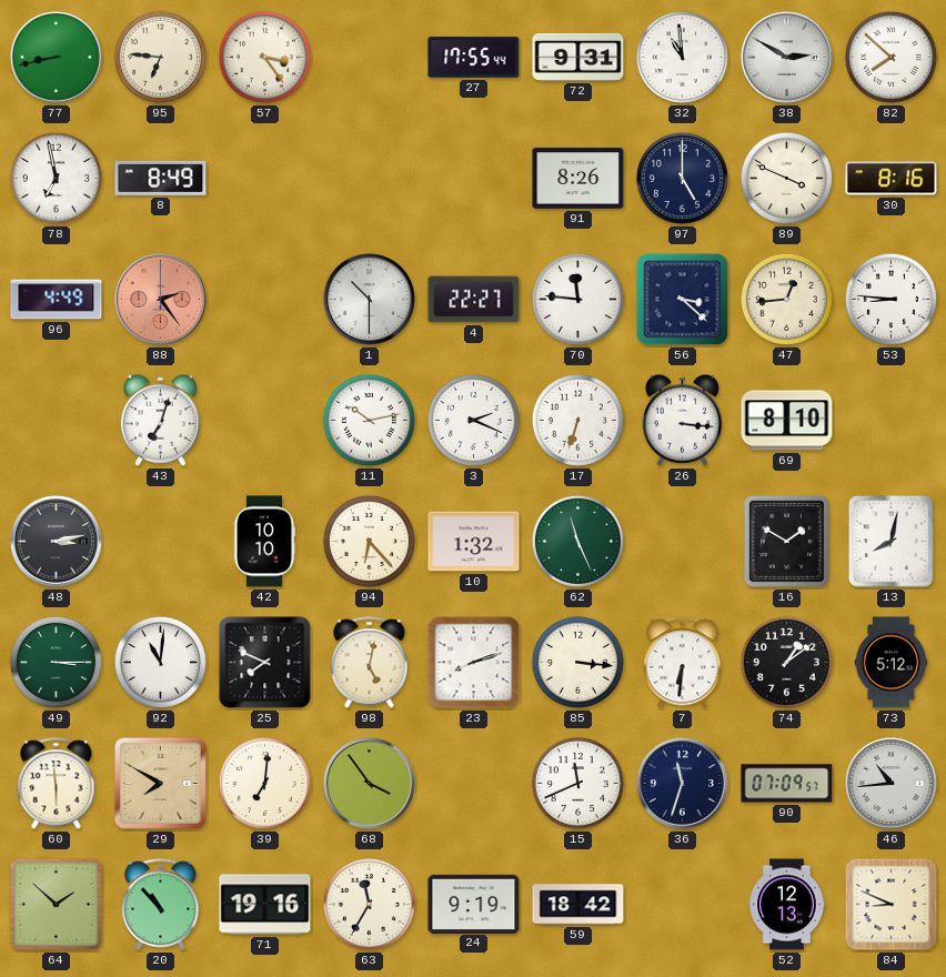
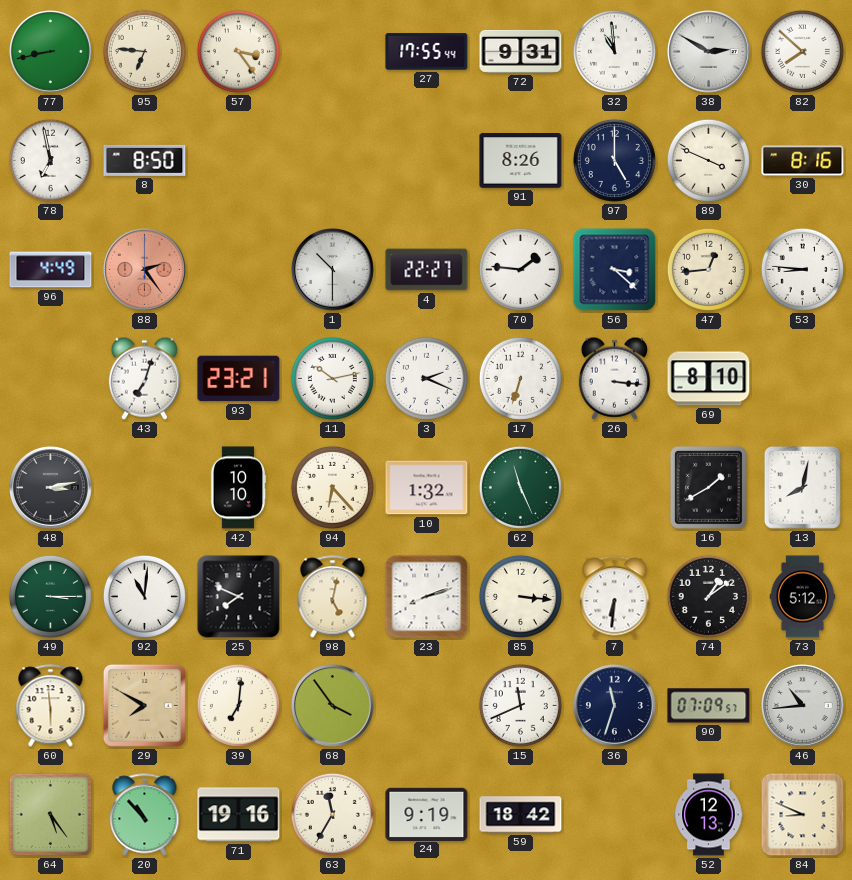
8: 8:49 -> 8:50
70: 11:46 -> 1:46
93: none -> 23:21
16: 1:50 -> 1:40
64: 1:52 -> 5:24
